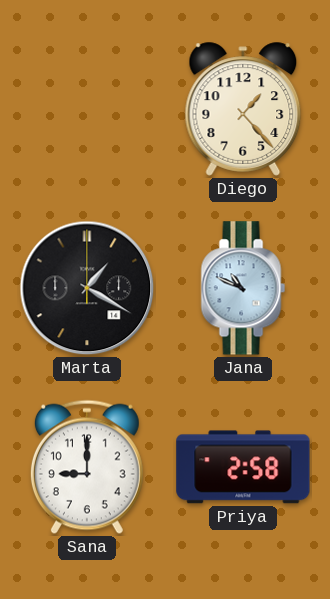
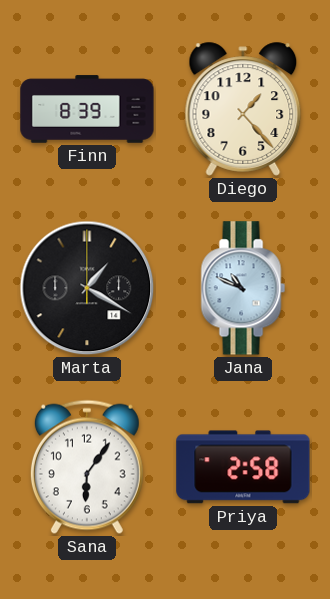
Finn: none -> 8:39
Sana: 9:00 -> 6:06
